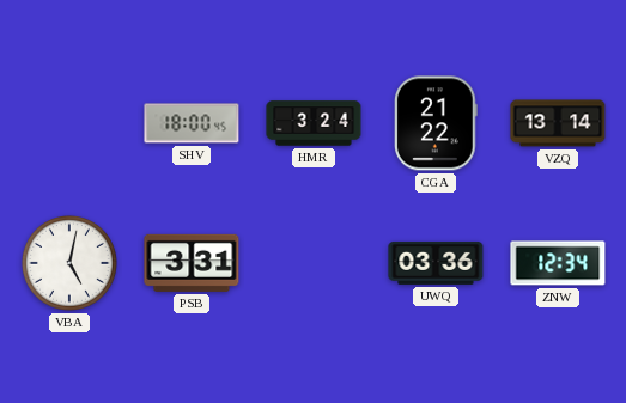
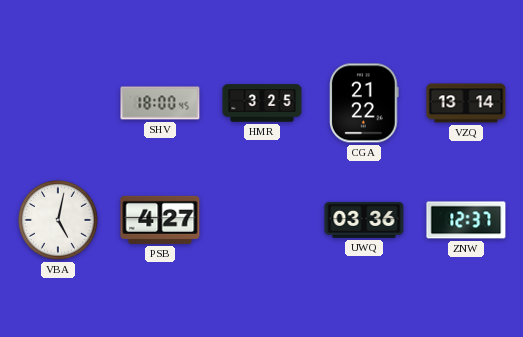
HMR: 3:24 -> 3:25
PSB: 3:31 -> 4:27
ZNW: 12:34 -> 12:37
